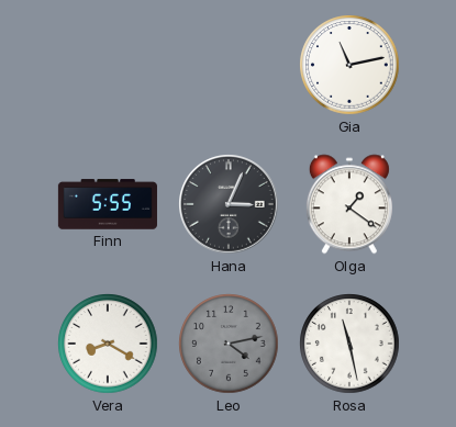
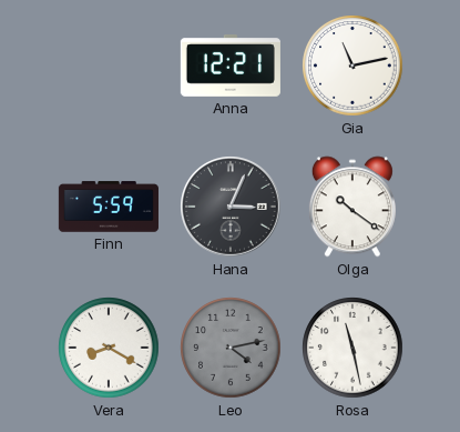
Anna: none -> 12:21
Finn: 5:55 -> 5:59
Olga: 1:21 -> 10:21
